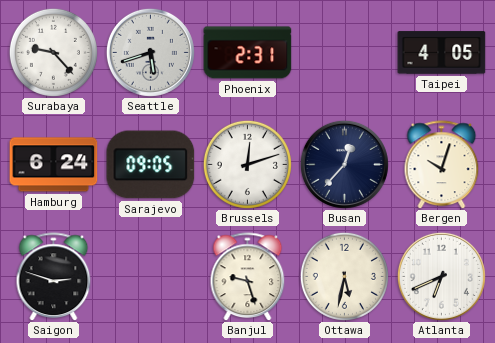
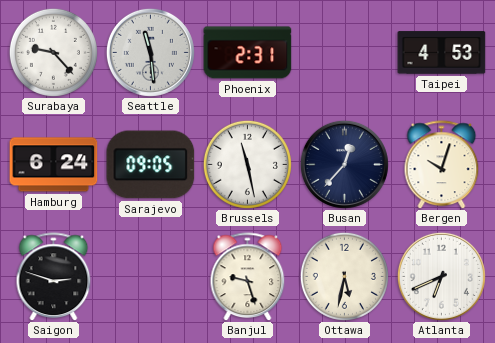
Seattle: 5:42 -> 11:29
Taipei: 4:05 -> 4:53
Brussels: 12:12 -> 11:28
